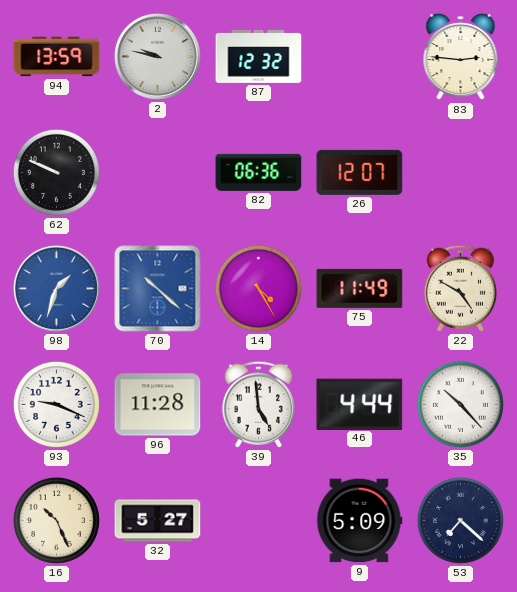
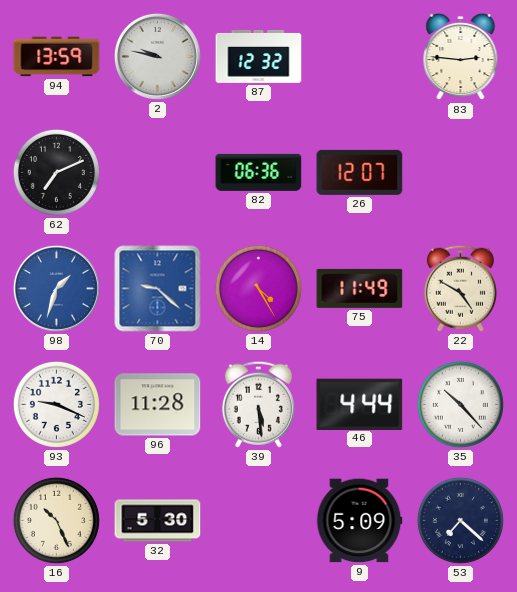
62: 9:49 -> 7:11
70: 10:22 -> 9:22
39: 4:59 -> 5:29
32: 5:27 -> 5:30
